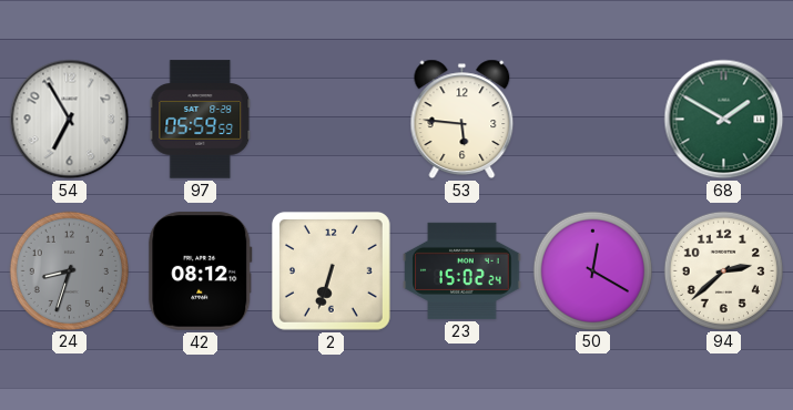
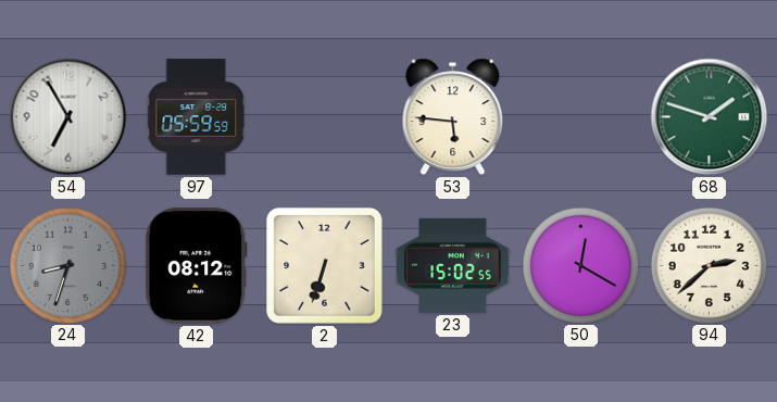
68: 1:50 -> 1:48
23: 15:02:24 -> 15:02:55
